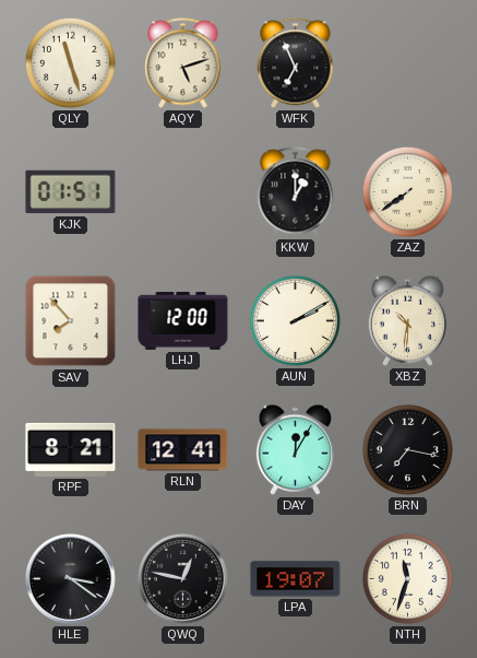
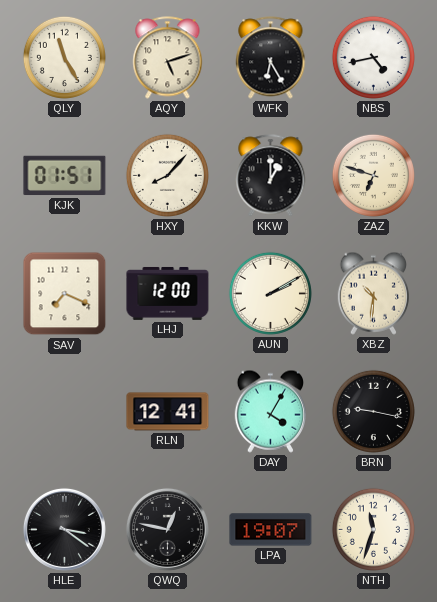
QLY: 11:27 -> 11:25
WFK: 6:56 -> 6:25
NBS: none -> 4:43
HXY: none -> 8:07
ZAZ: 7:39 -> 6:48
SAV: 7:53 -> 7:19
RPF: 8:21 -> none
DAY: 12:05 -> 4:05
BRN: 7:17 -> 9:17
